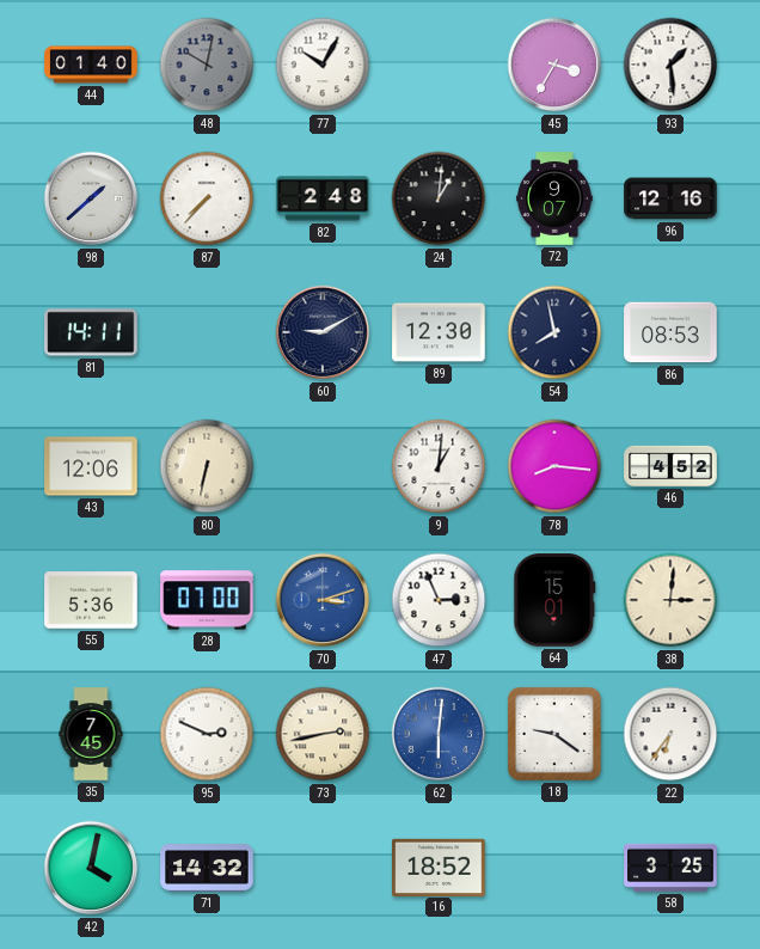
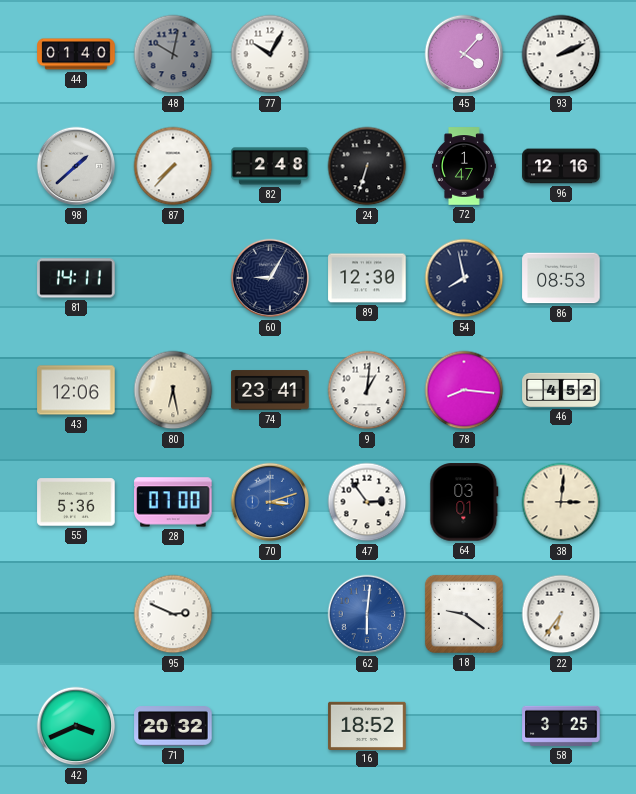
45: 3:35 -> 4:07
93: 1:29 -> 2:11
24: 1:01 -> 6:33
72: 9:07 -> 1:47
60: 9:10 -> 9:05
80: 6:32 -> 6:28
74: none -> 23:41
47: 2:56 -> 2:54
64: 15:01 -> 03:01
35: 7:45 -> none
73: 2:43 -> none
42: 4:02 -> 3:41
71: 14:32 -> 20:32
